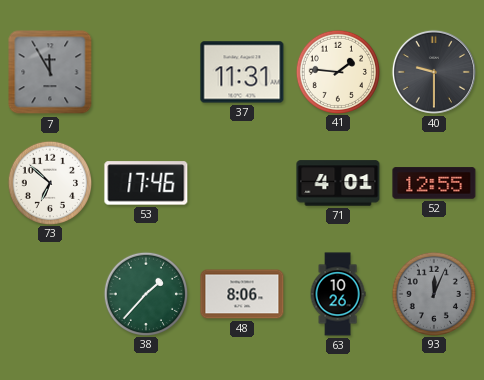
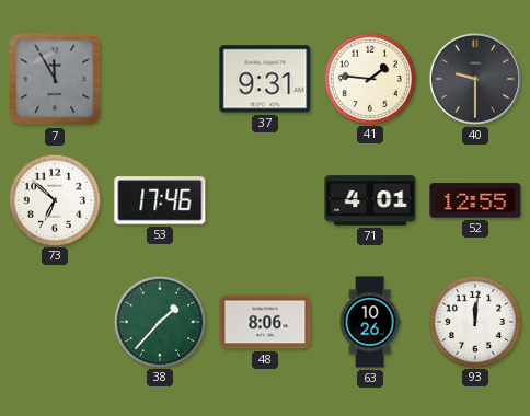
37: 11:31 -> 9:31
93: 12:04 -> 12:01
93 dial: grey -> white
